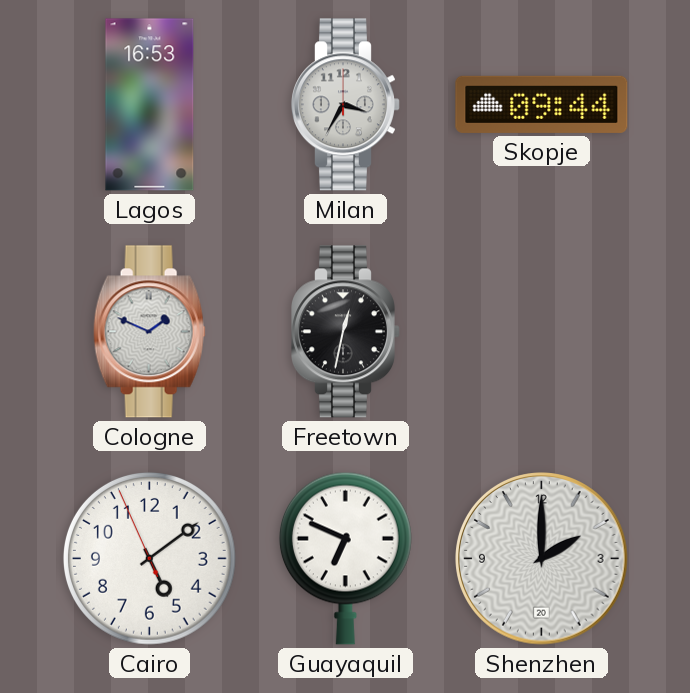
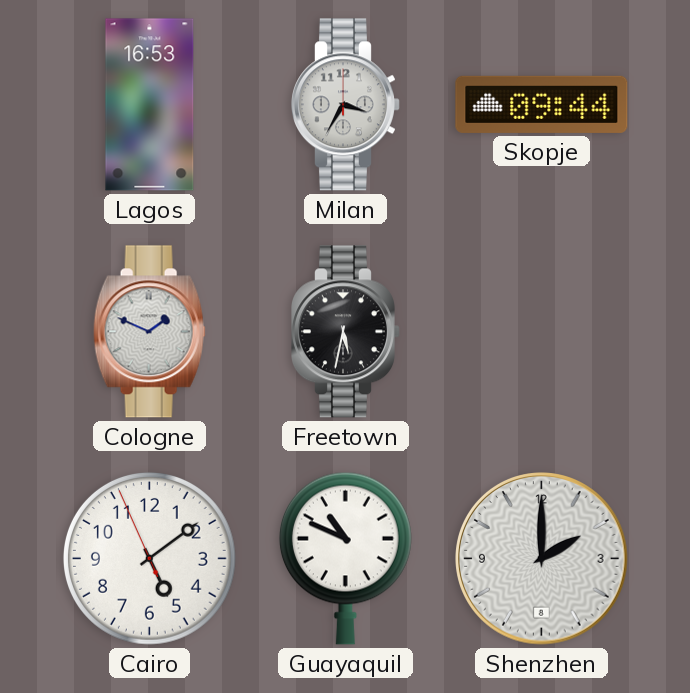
Freetown: 12:32 -> 5:32
Guayaquil: 6:49 -> 10:49
Shenzhen date: 20 -> 8
